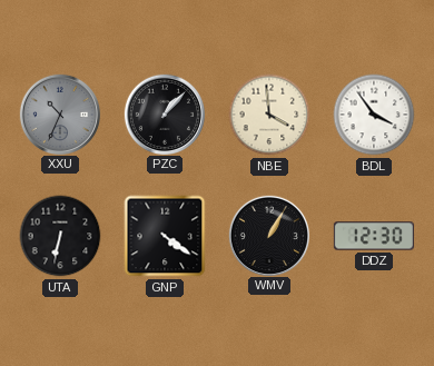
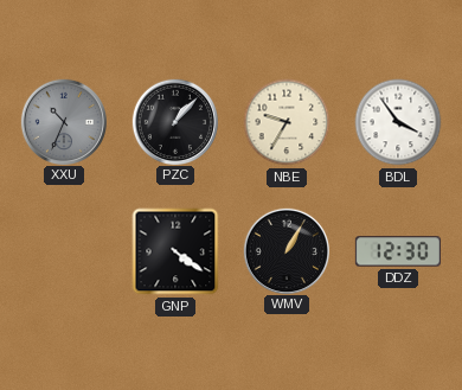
NBE: 3:59 -> 9:35
UTA: 6:32 -> none
